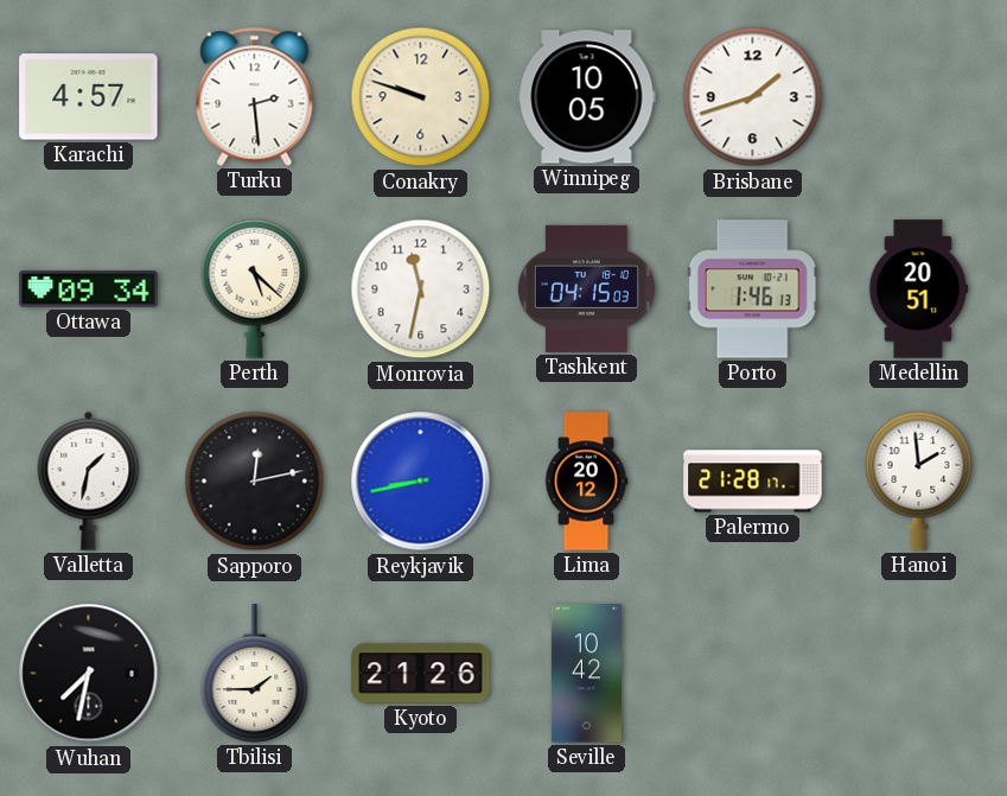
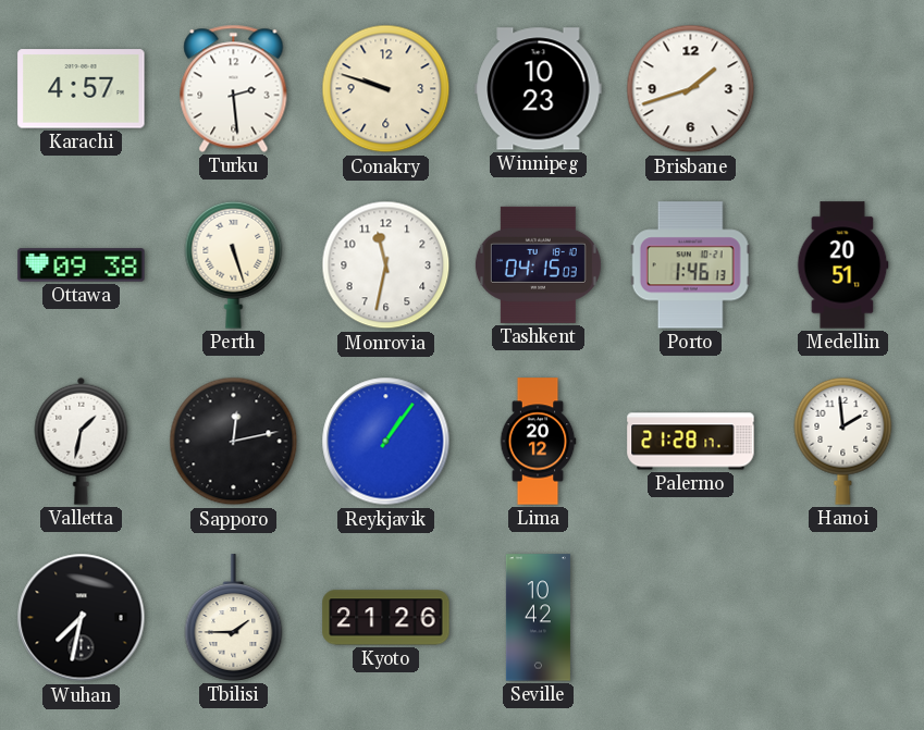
Winnipeg: 10:05 -> 10:23
Ottawa: 09:34 -> 09:38
Perth: 5:22 -> 5:27
Reykjavik: 8:43 -> 1:06
